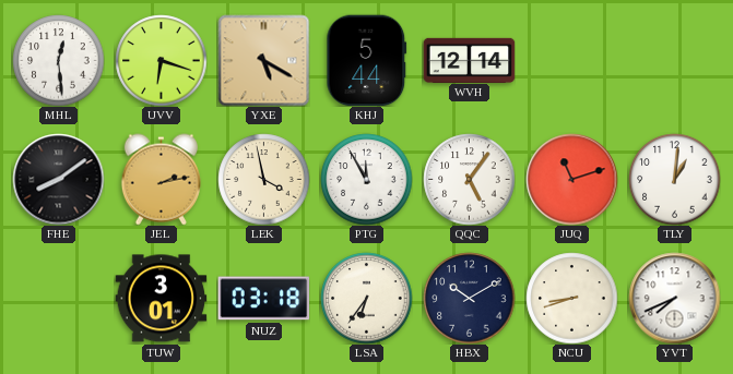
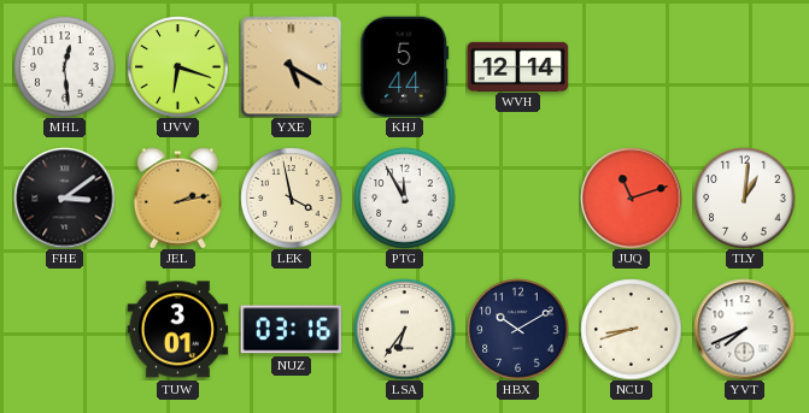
FHE: 8:09 -> 3:09
QQC: 5:06 -> none
NUZ: 03:18 -> 03:16
